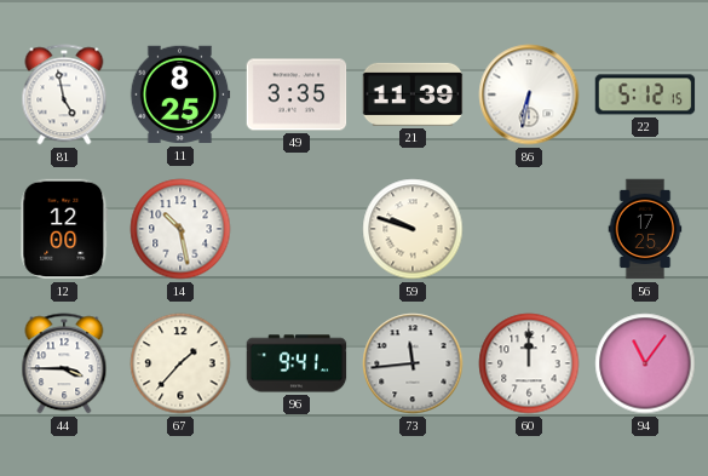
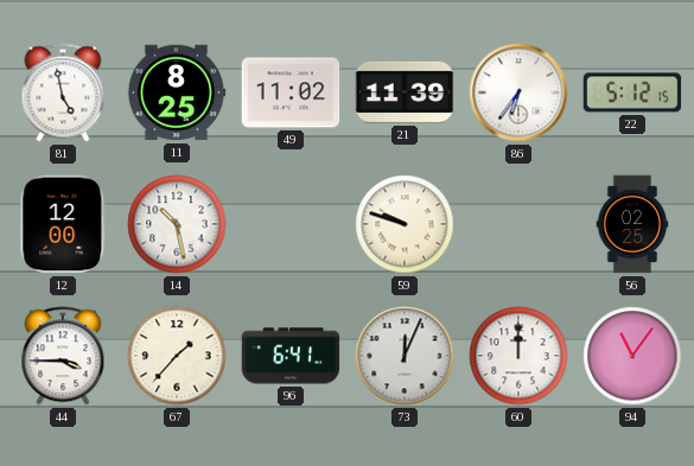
49: 3:35 -> 11:02
86: 6:32 -> 6:36
56: 17:25 -> 02:25
96: 9:41 -> 6:41
73: 11:44 -> 12:04
